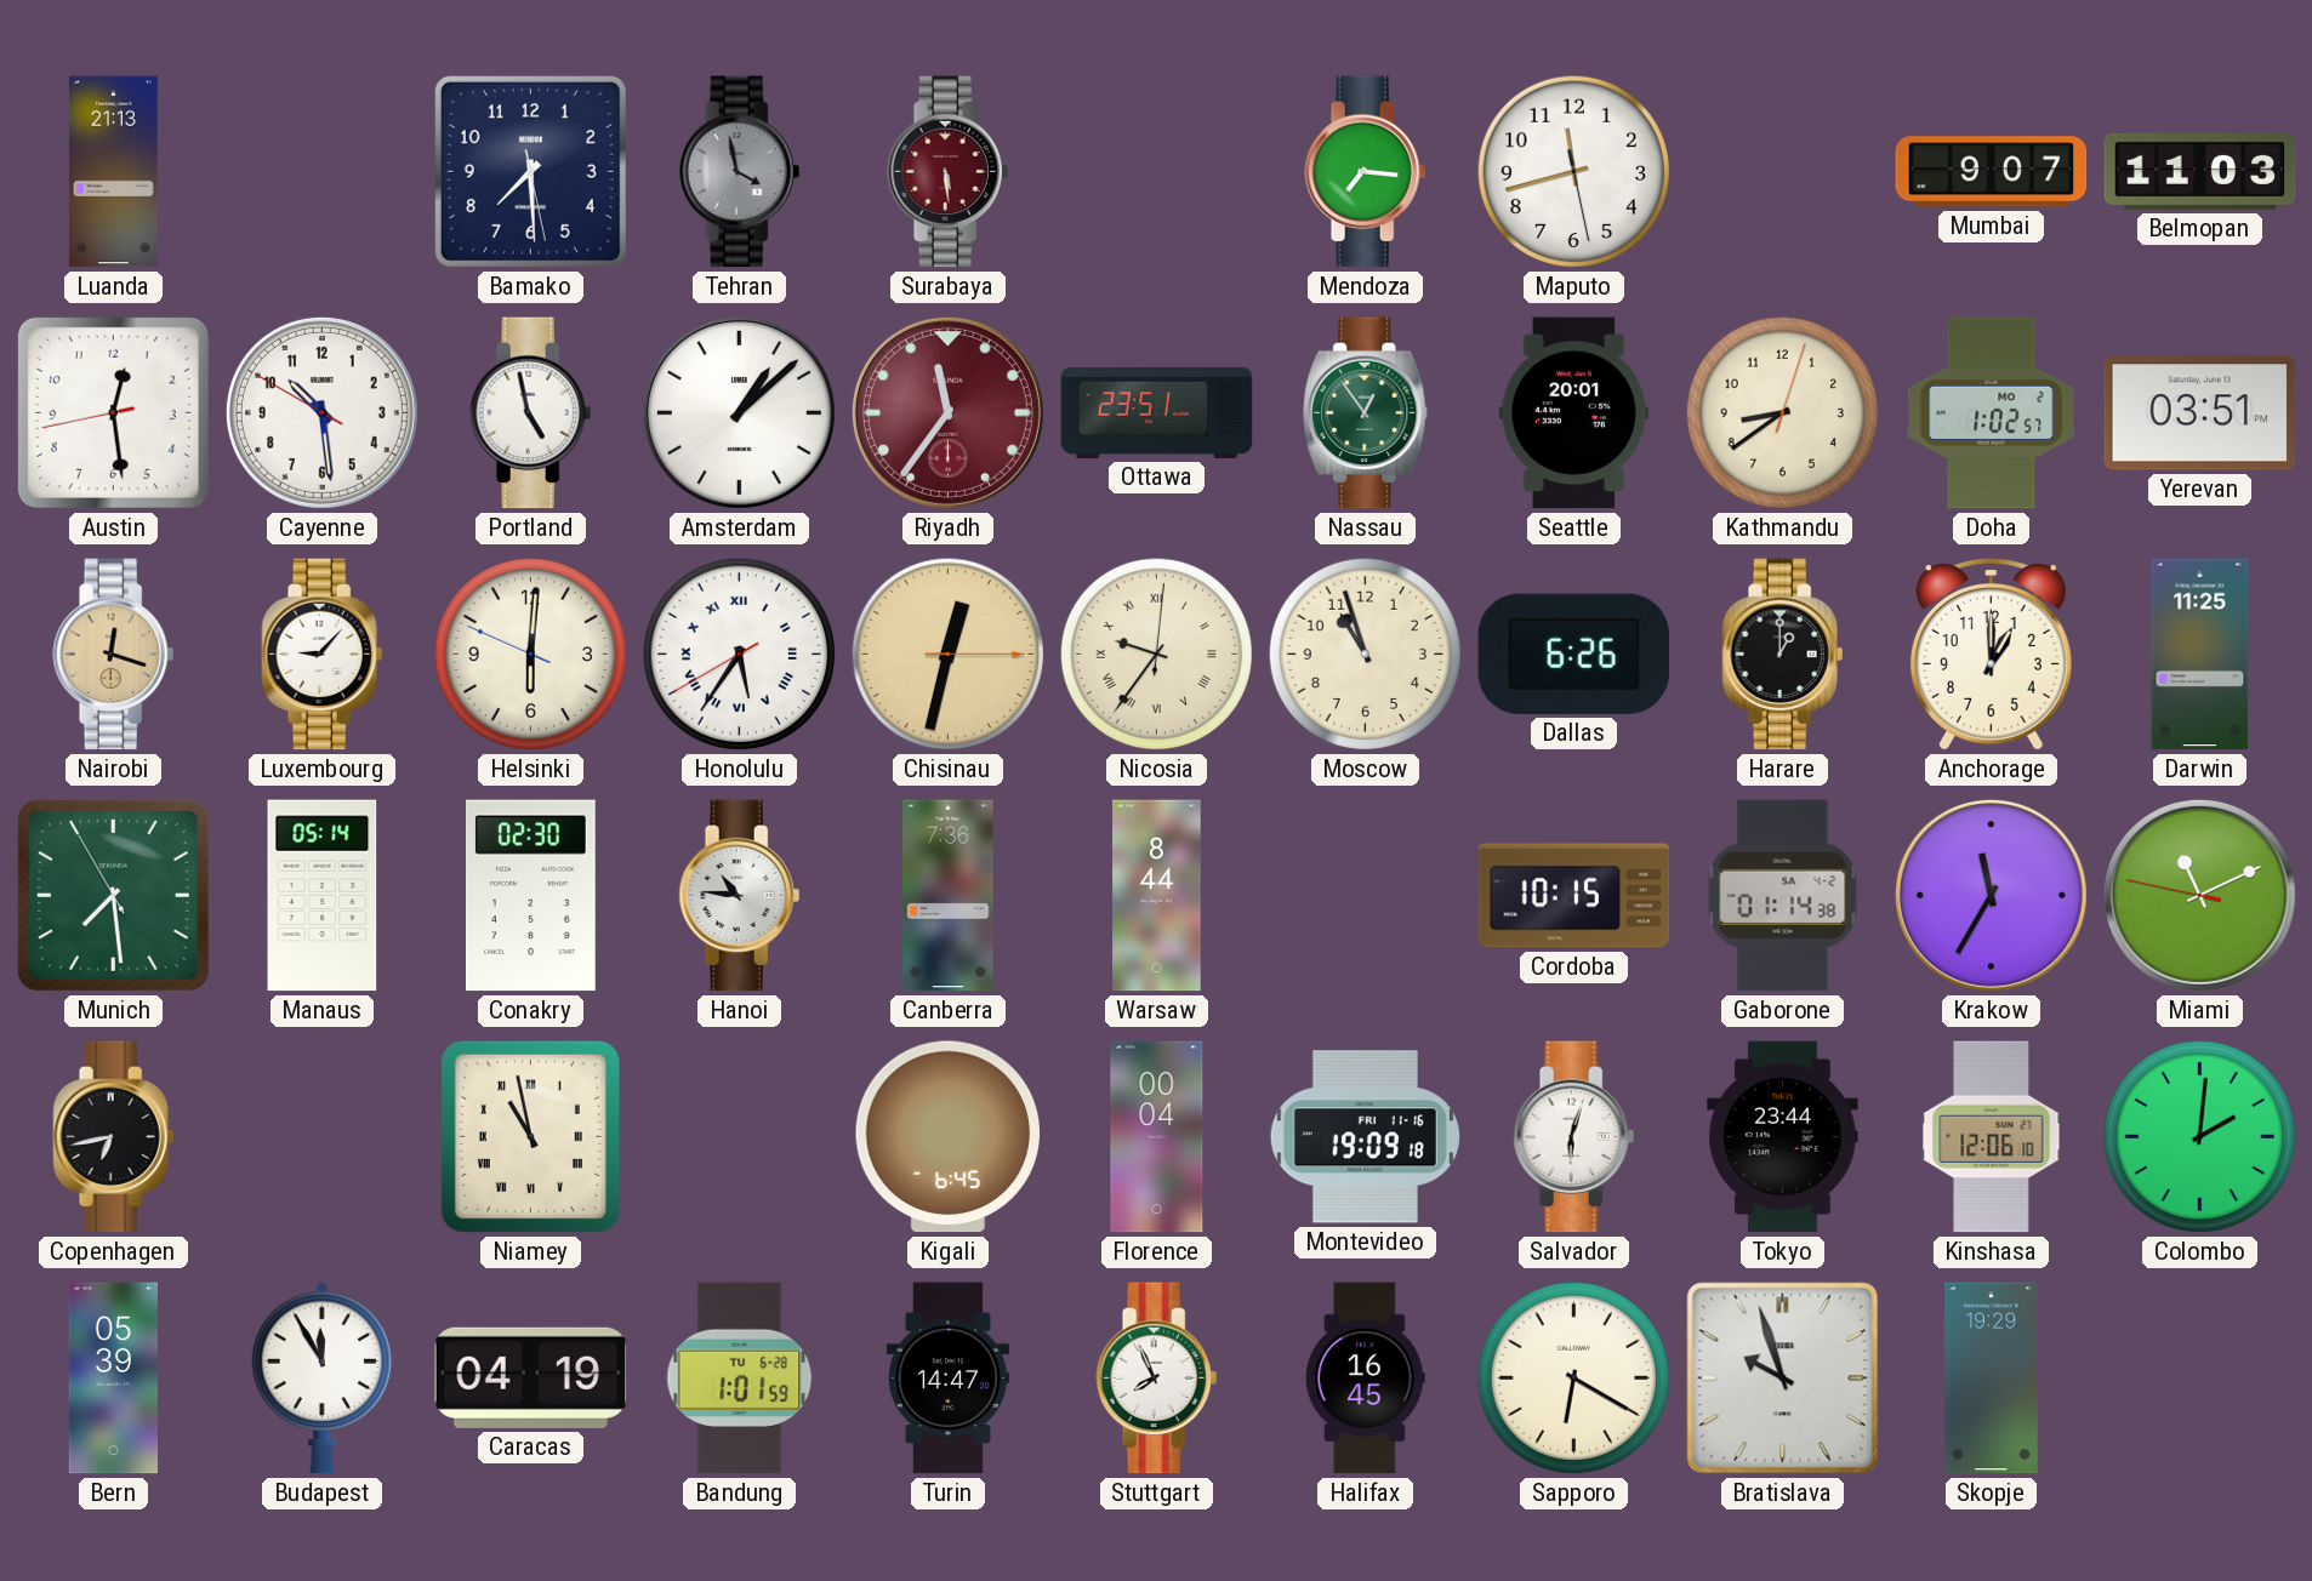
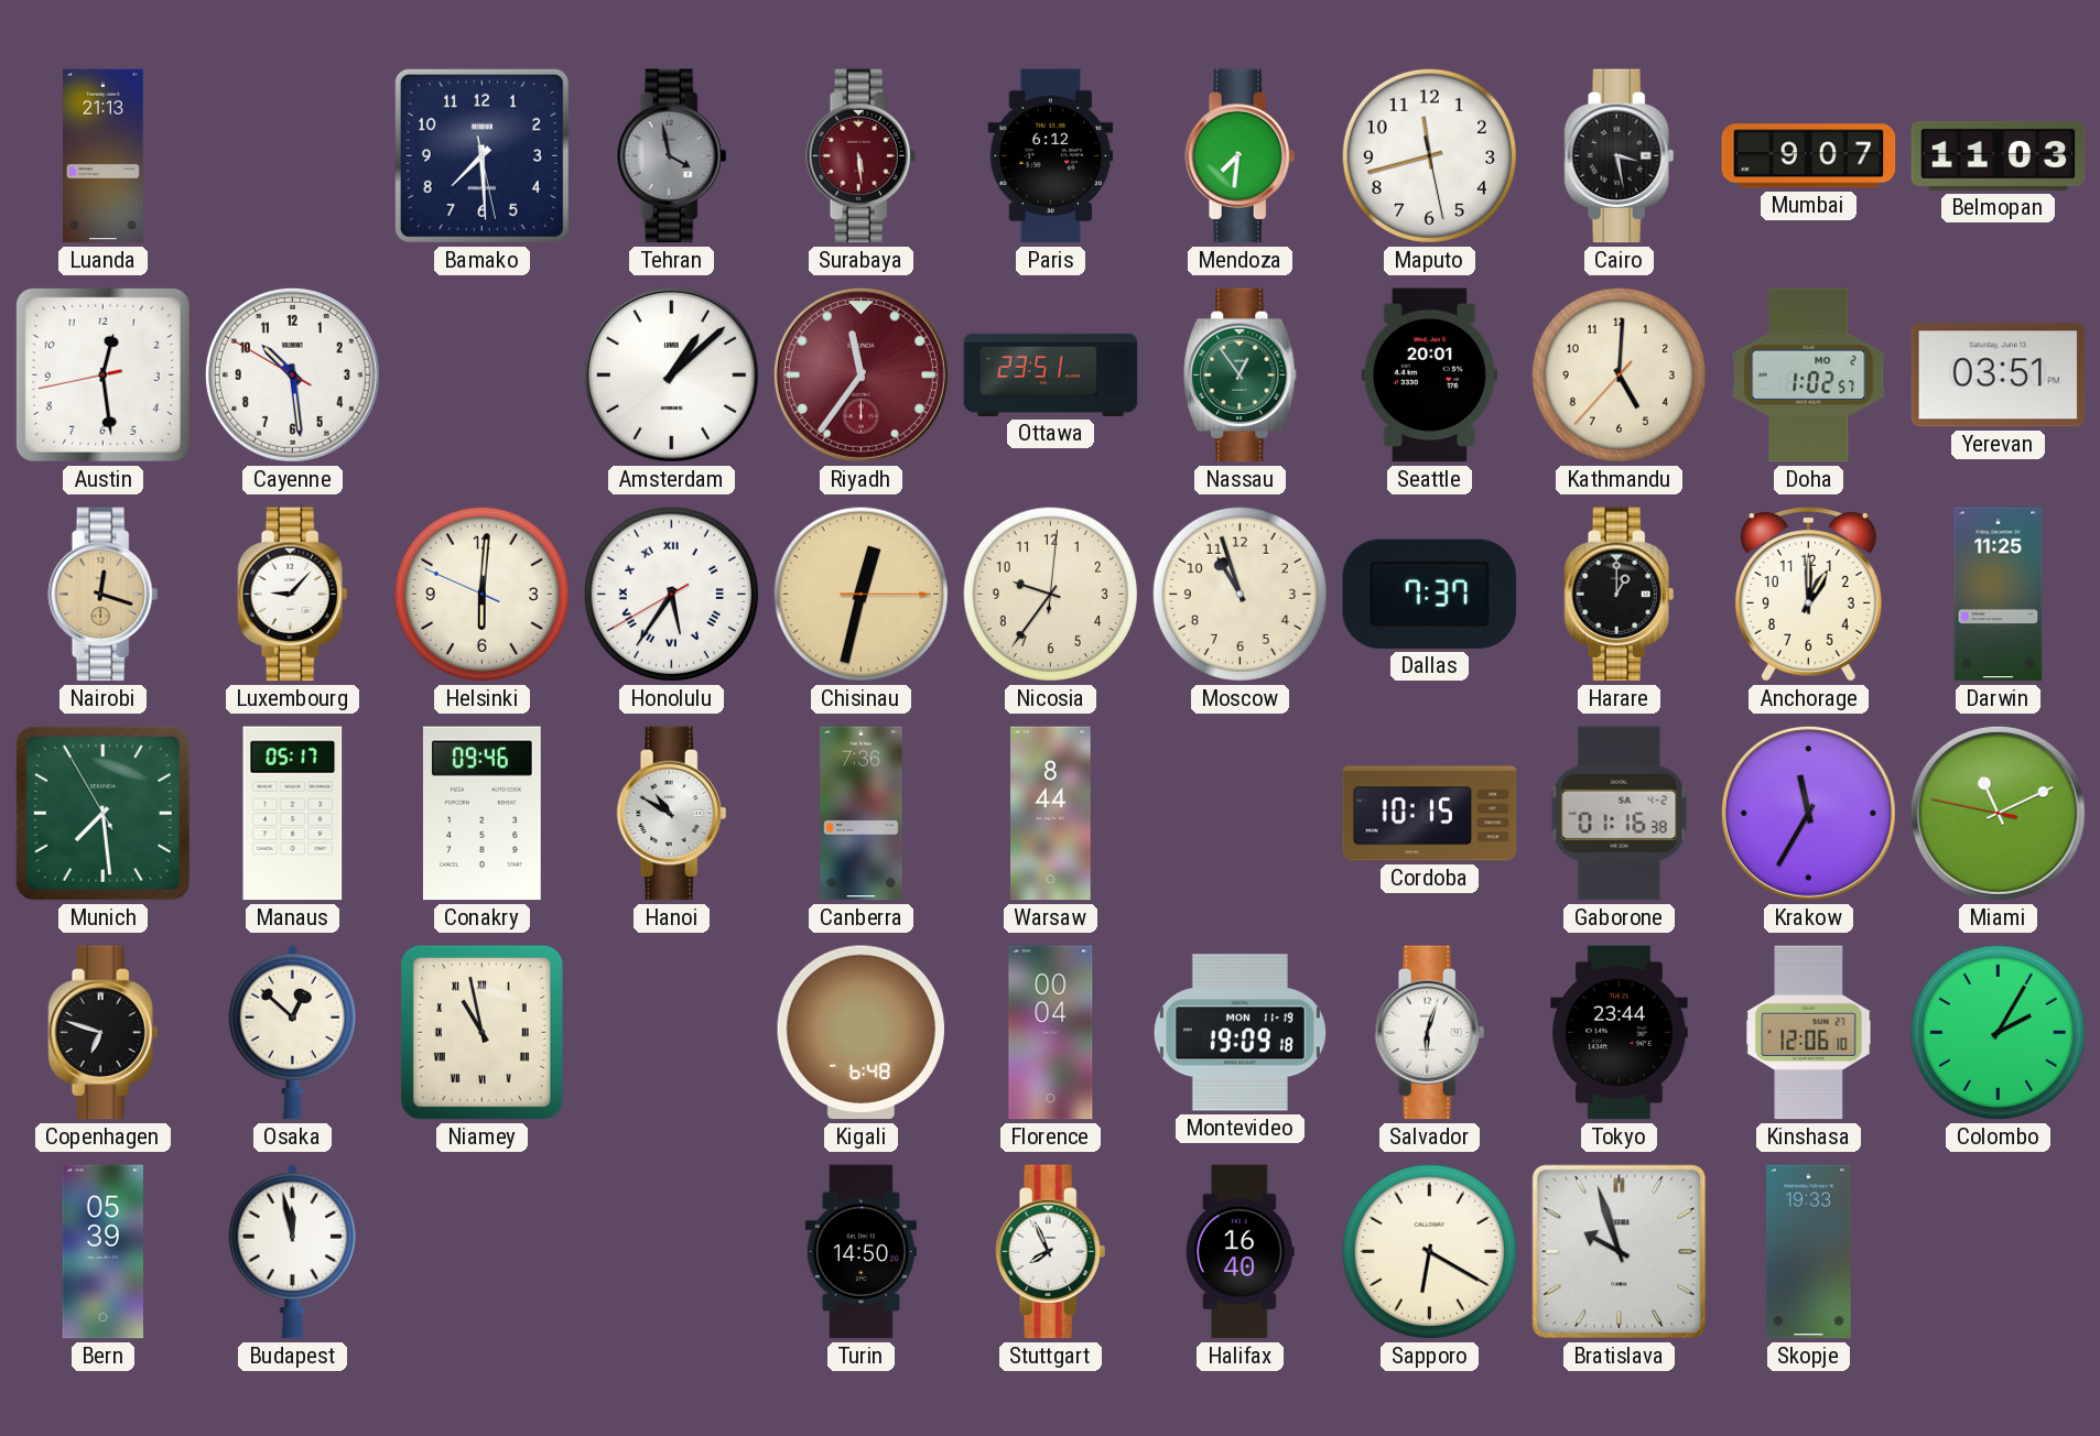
Paris: none -> 6:12
Mendoza: 7:16 -> 7:31
Cairo: none -> 3:28
Portland: 4:58 -> none
Kathmandu: 8:39 -> 5:00
Nicosia numerals: Roman -> Arabic
Dallas: 6:26 -> 7:37
Manaus: 05:14 -> 05:17
Conakry: 02:30 -> 09:46
Hanoi: 10:46 -> 10:50
Gaborone: 01:14 -> 01:16
Copenhagen: 6:43 -> 6:48
Osaka: none -> 12:52
Kigali: 6:45 -> 6:48
Montevideo date: FRI 11-16 -> MON 11-19
Colombo: 2:01 -> 2:05
Budapest: 11:55 -> 11:58
Caracas: 04:19 -> none
Bandung: 1:01 -> none
Turin: 14:47 -> 14:50
Halifax: 16:45 -> 16:40
Skopje: 19:29 -> 19:33
